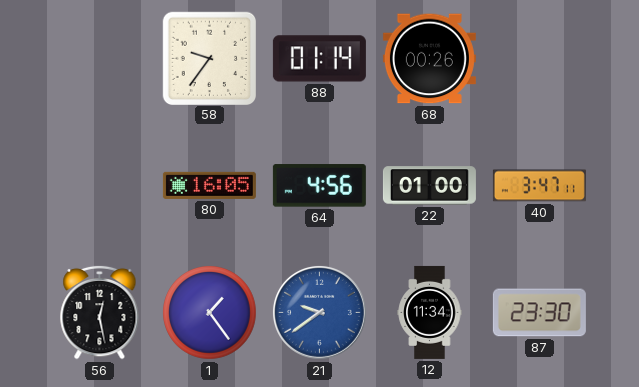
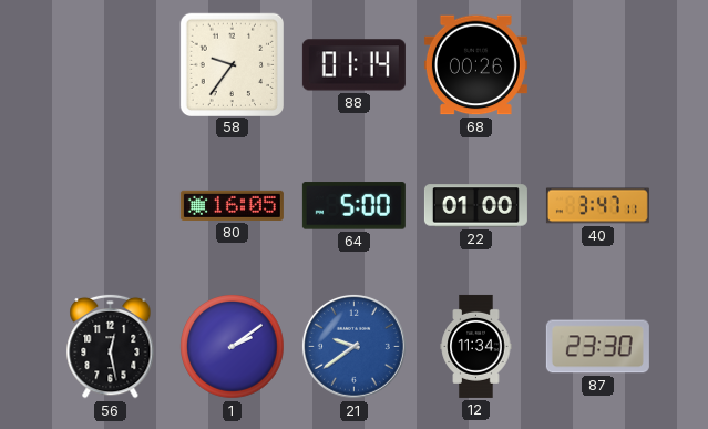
64: 4:56 -> 5:00
1: 1:24 -> 2:09
